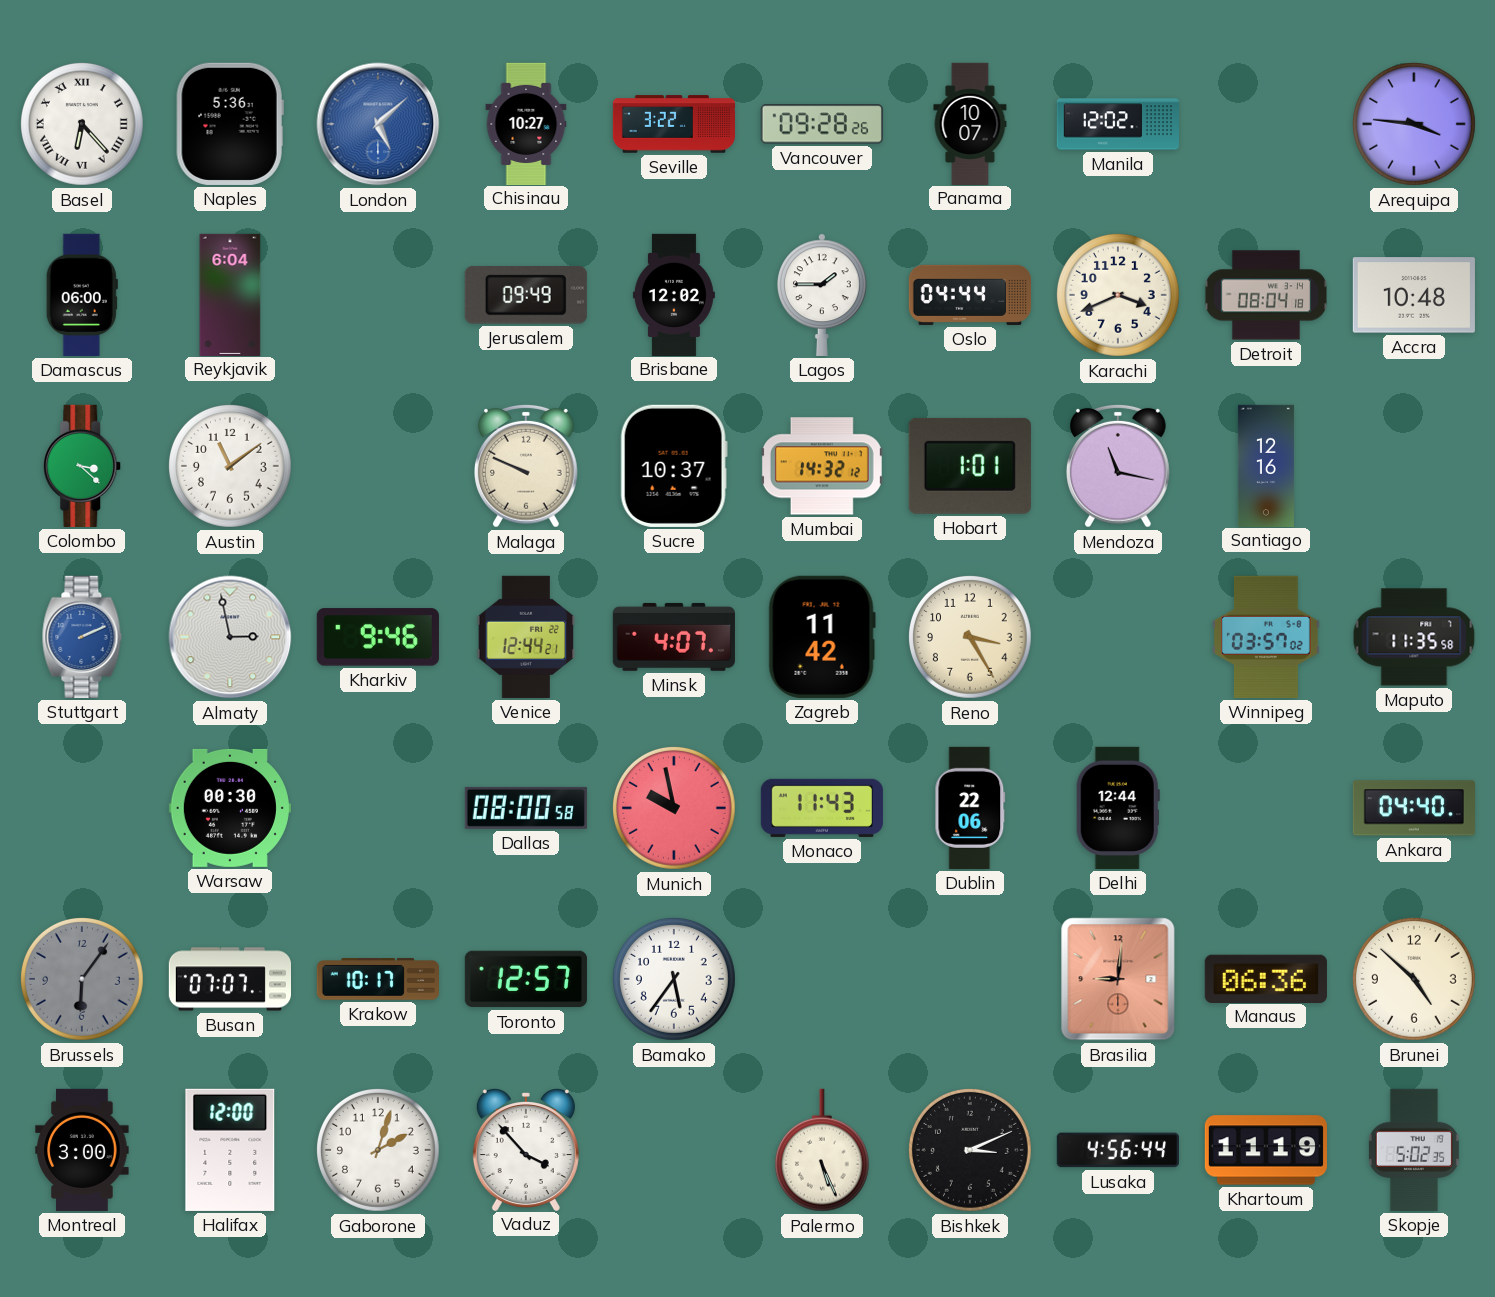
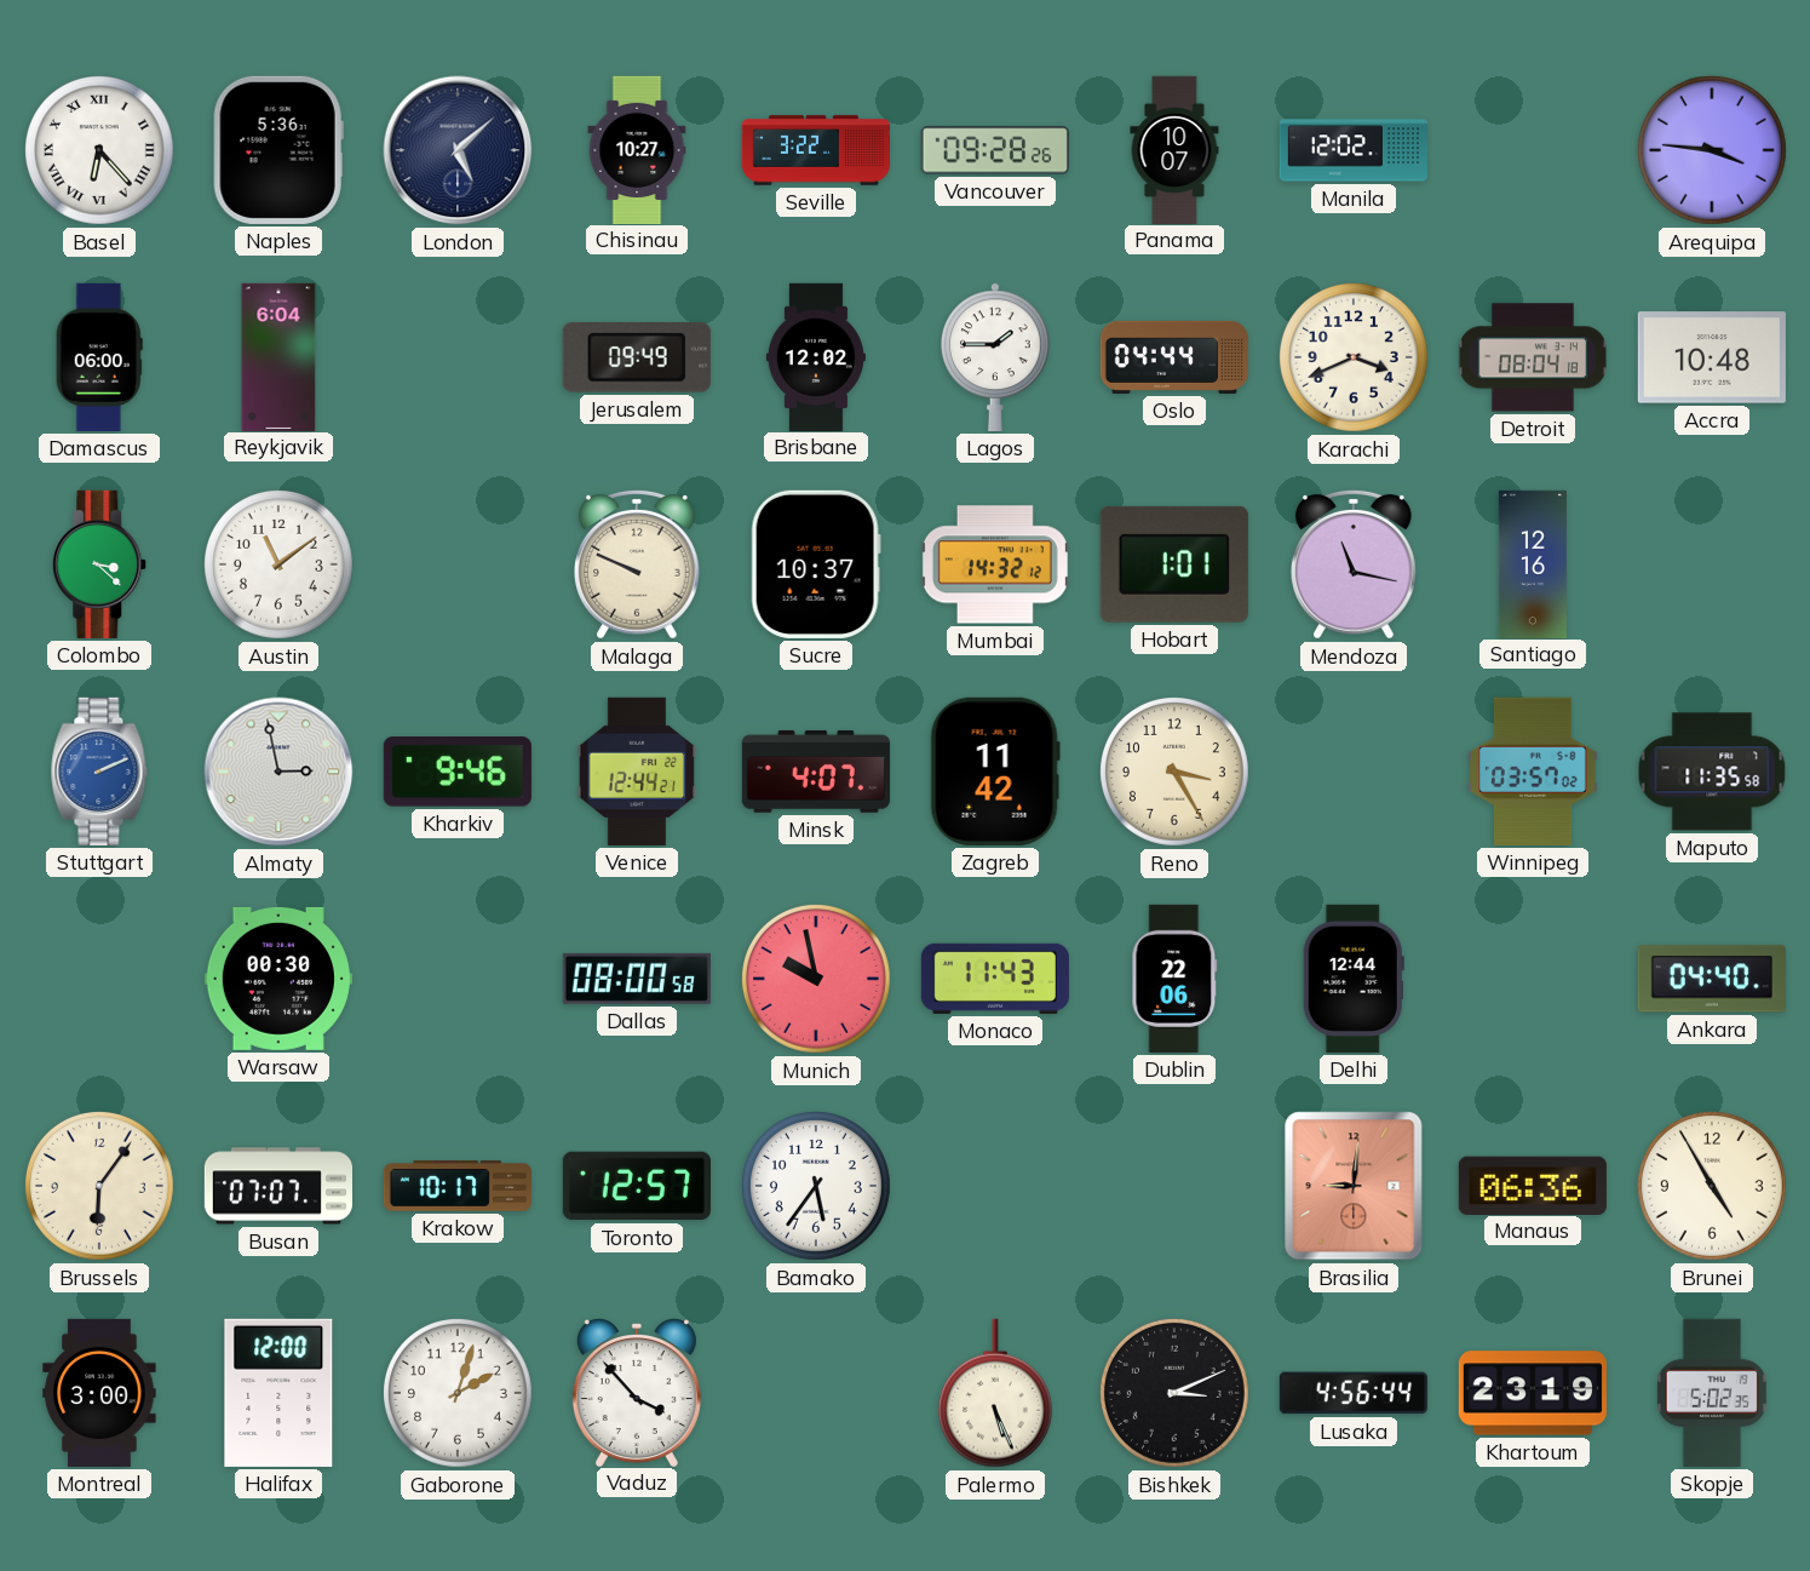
London dial: blue -> navy
Brussels dial: grey -> cream
Brunei: 4:52 -> 4:55
Khartoum: 11:19 -> 23:19
